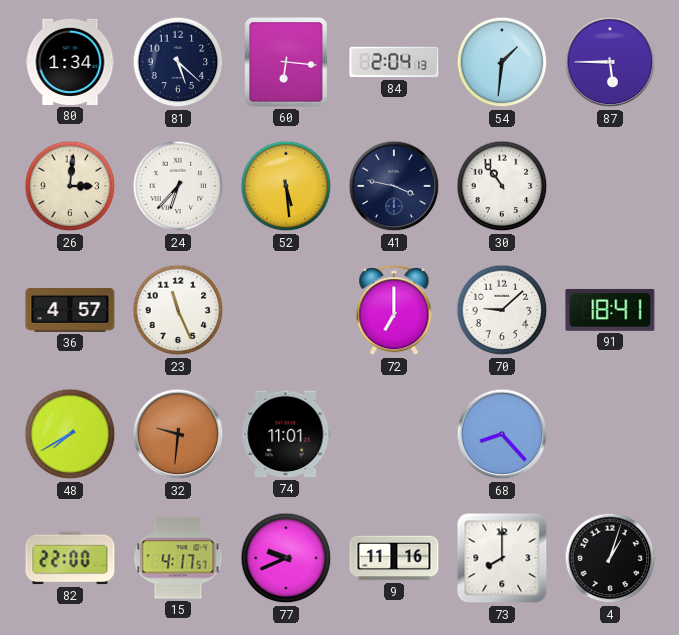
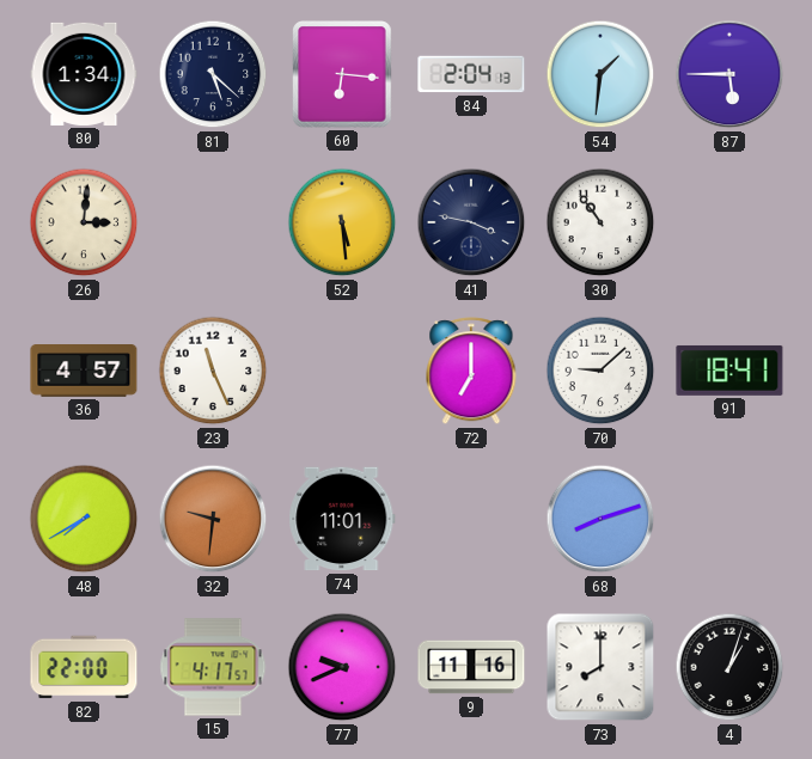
24: 6:37 -> none
68: 8:23 -> 8:12
